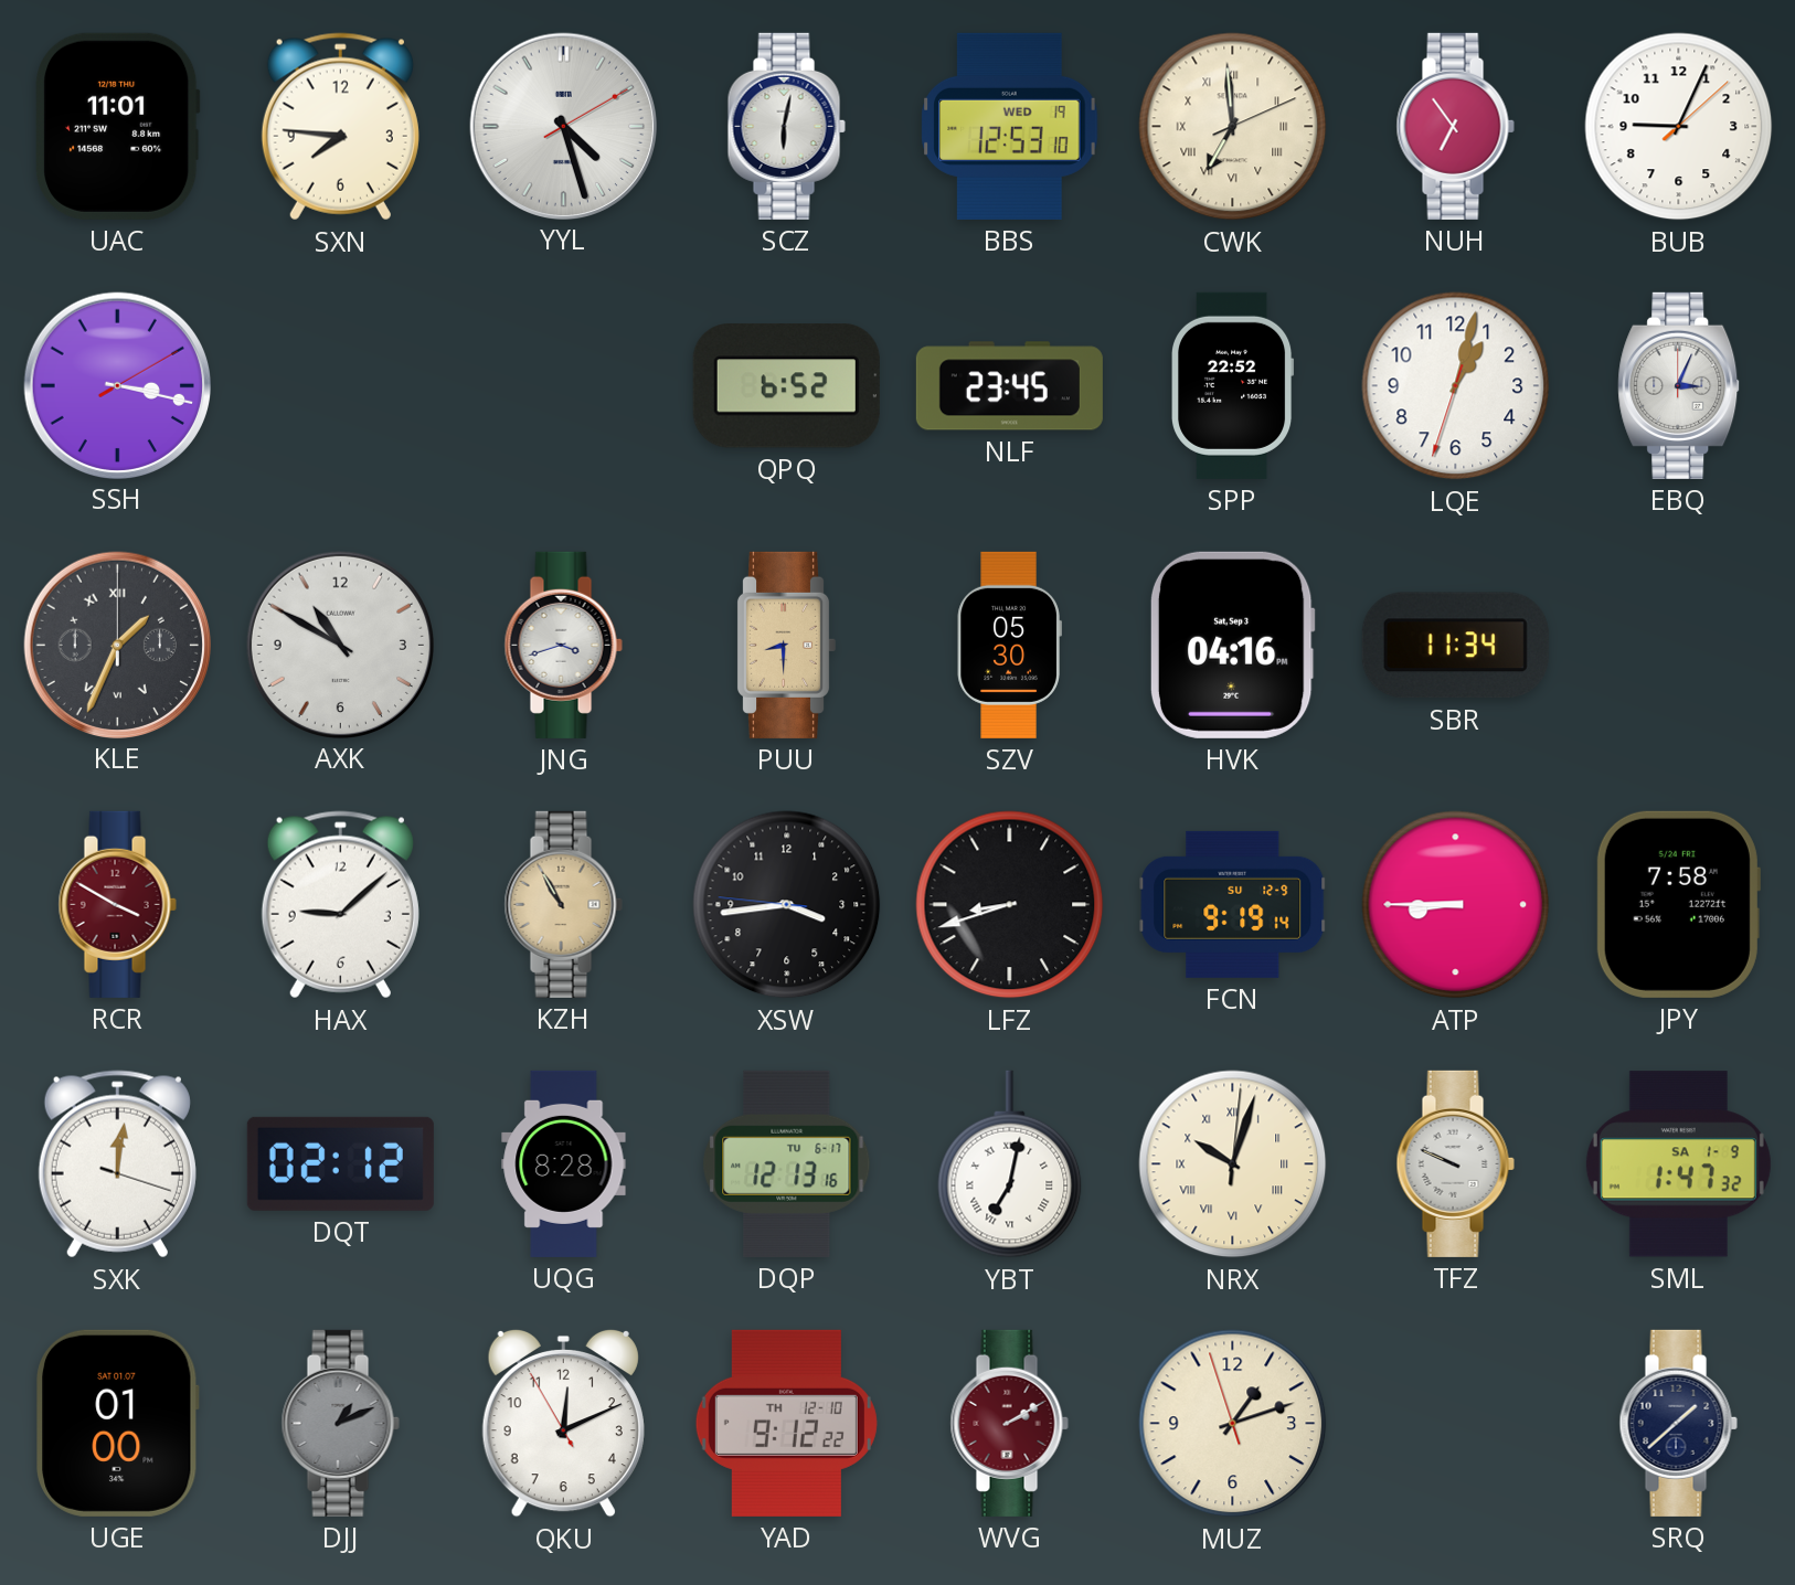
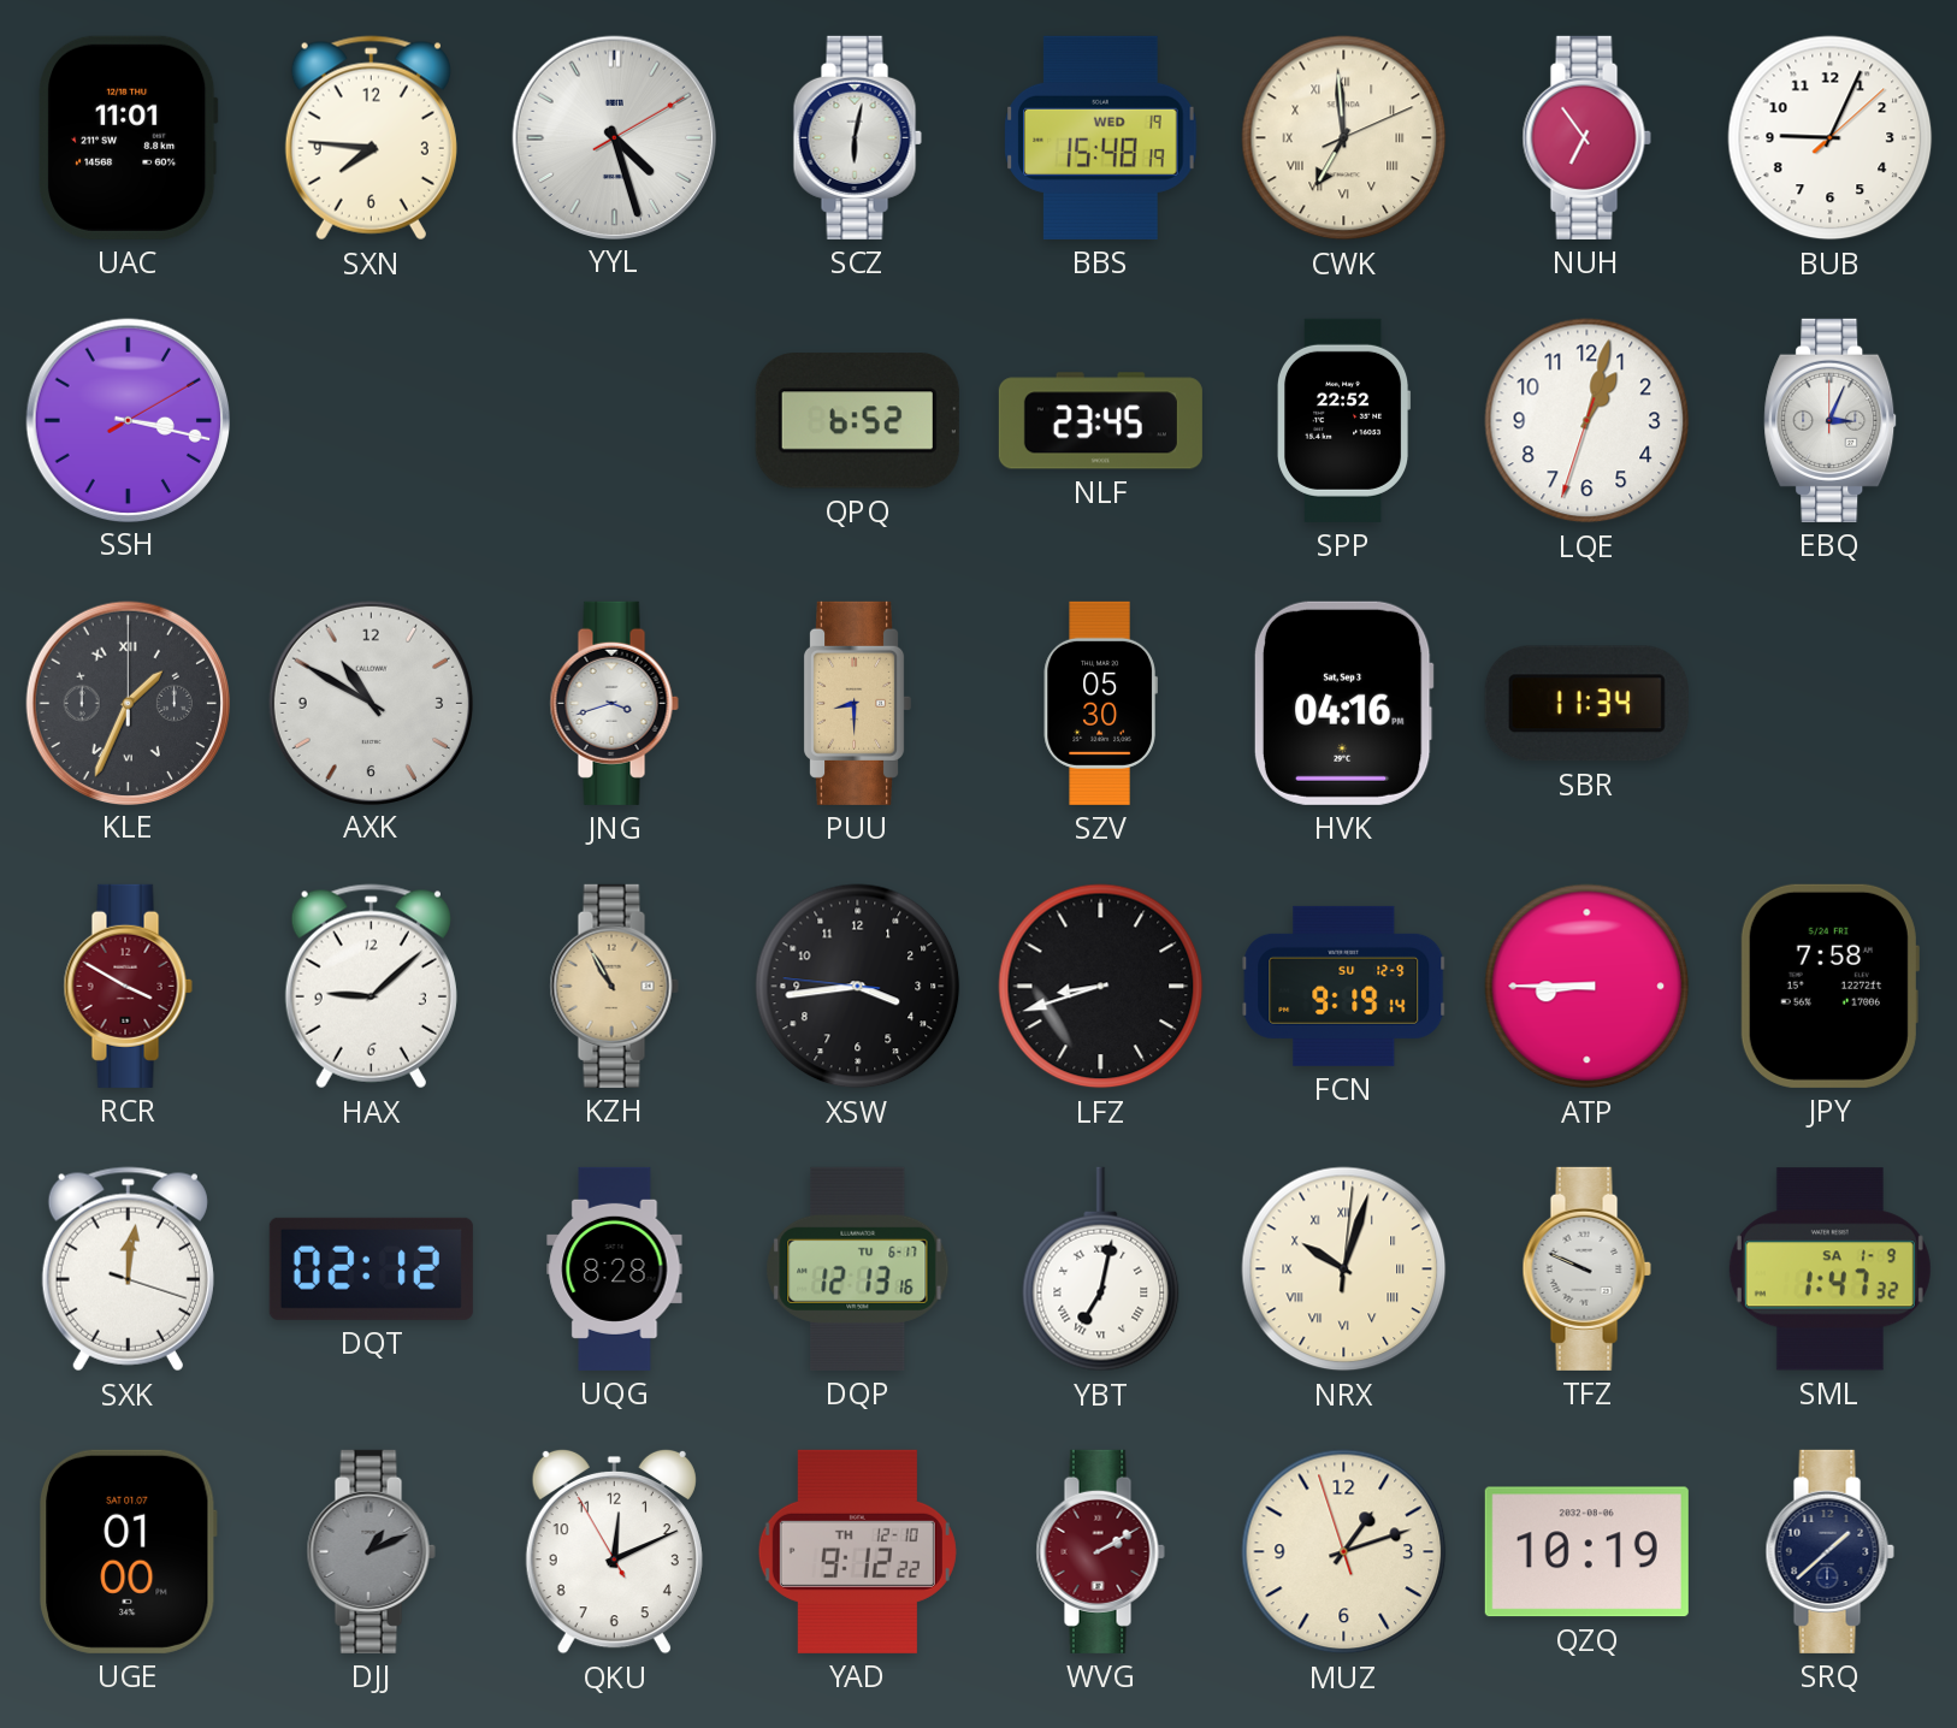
BBS: 12:53 -> 15:48
QZQ: none -> 10:19
